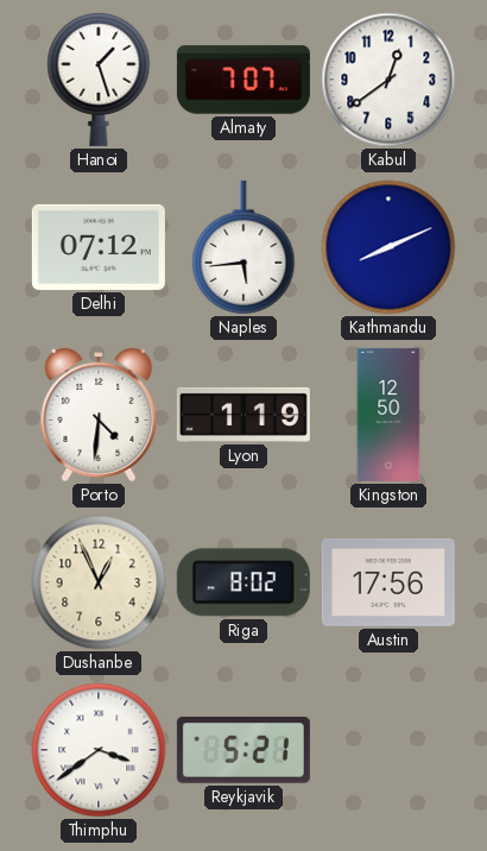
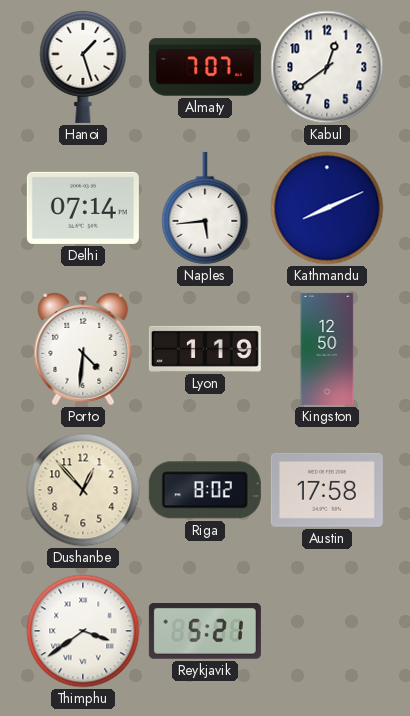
Delhi: 07:12 -> 07:14
Dushanbe: 12:56 -> 12:53
Austin: 17:56 -> 17:58
